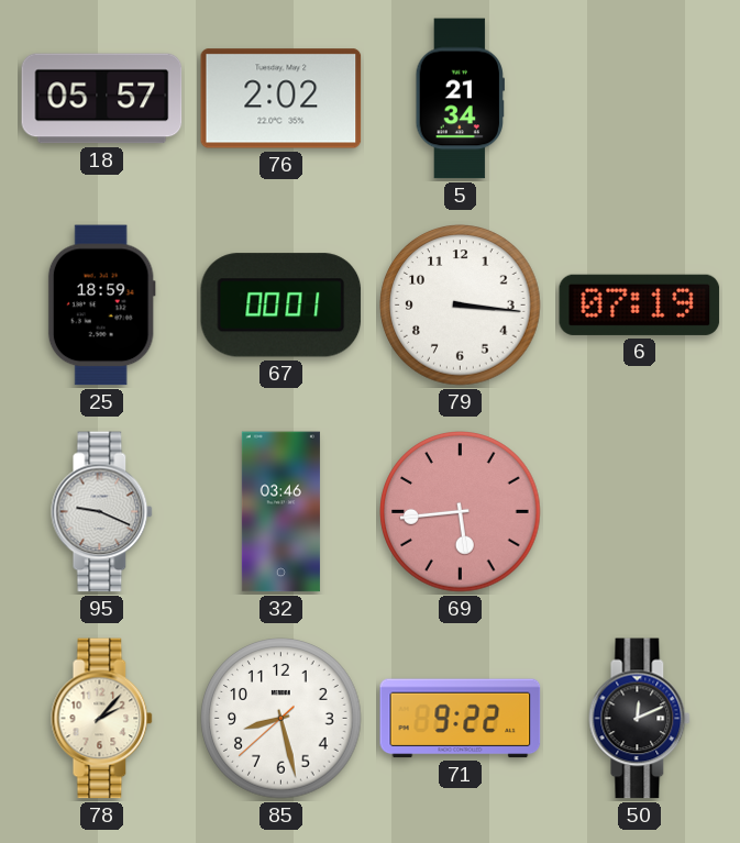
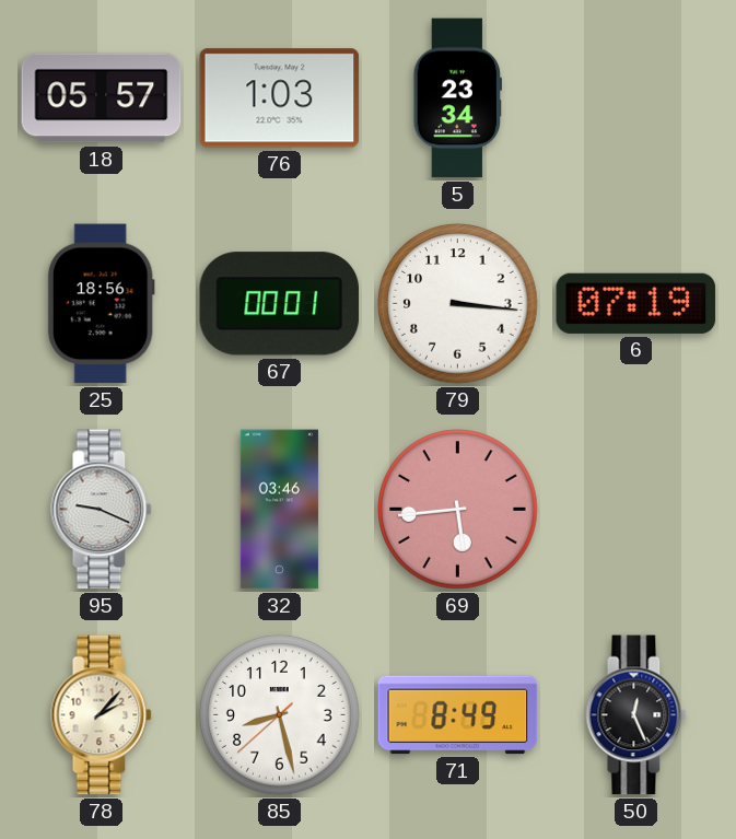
76: 2:02 -> 1:03
5: 21:34 -> 23:34
25: 18:59 -> 18:56
71: 9:22 -> 8:49
50: 12:11 -> 12:26
